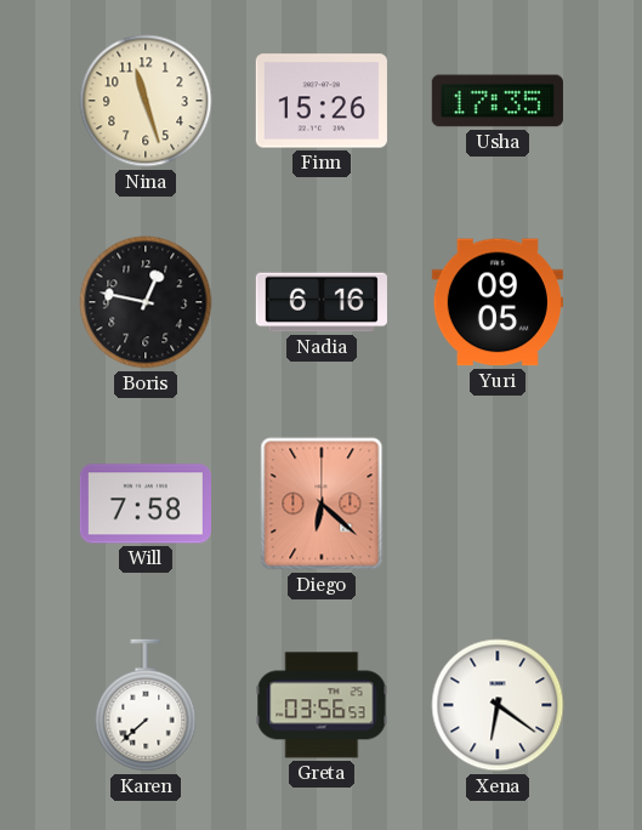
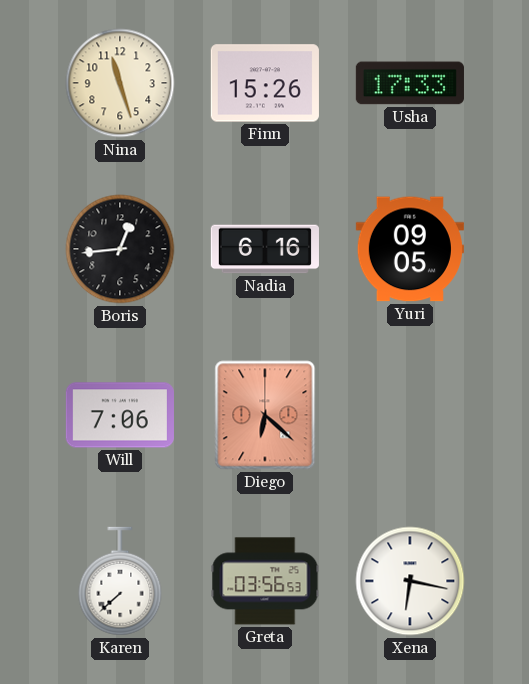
Usha: 17:35 -> 17:33
Boris: 12:47 -> 12:44
Will: 7:58 -> 7:06
Xena: 6:21 -> 6:17
